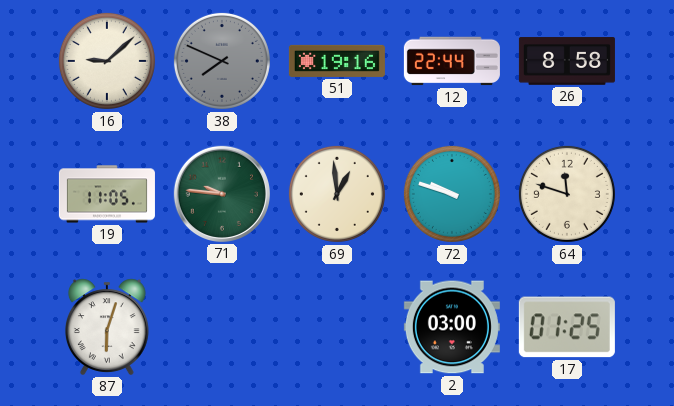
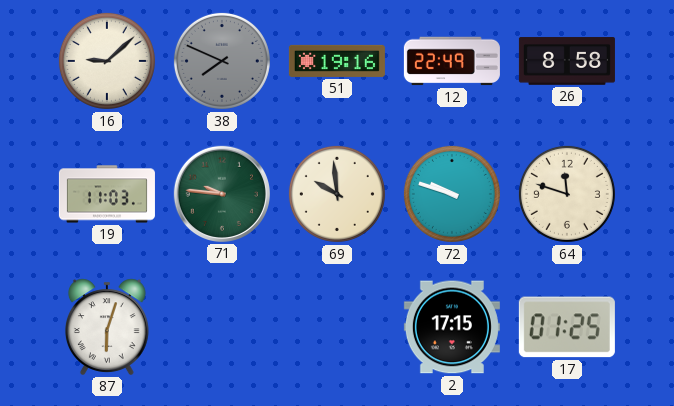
12: 22:44 -> 22:49
19: 11:05 -> 11:03
69: 12:59 -> 9:59
2: 03:00 -> 17:15
